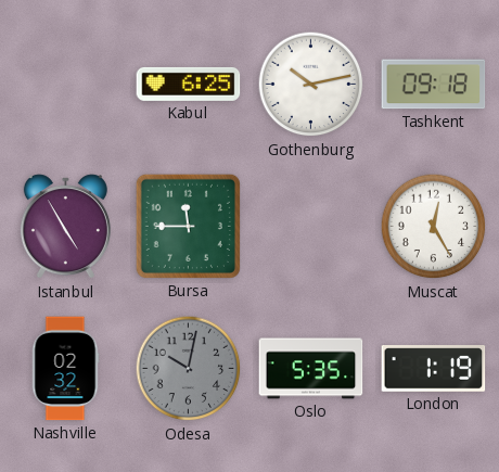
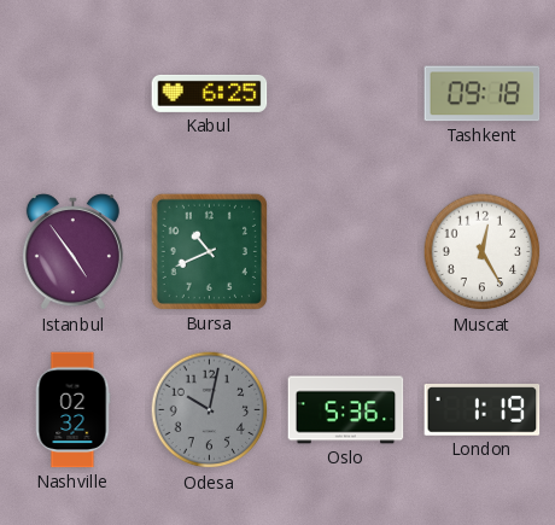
Gothenburg: 10:13 -> none
Istanbul: 4:55 -> 4:54
Bursa: 11:45 -> 10:41
Oslo: 5:35 -> 5:36
